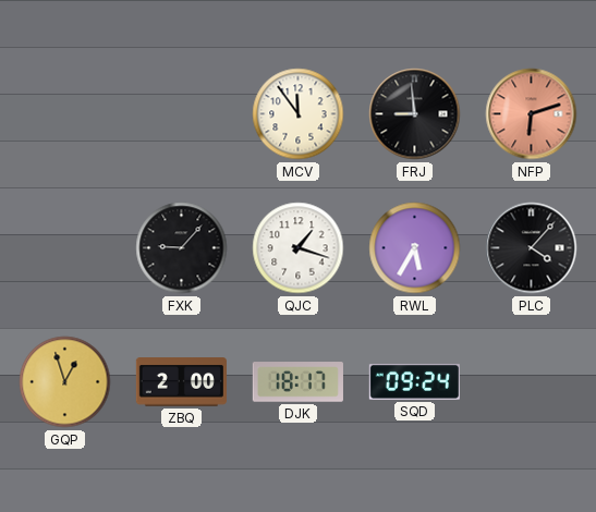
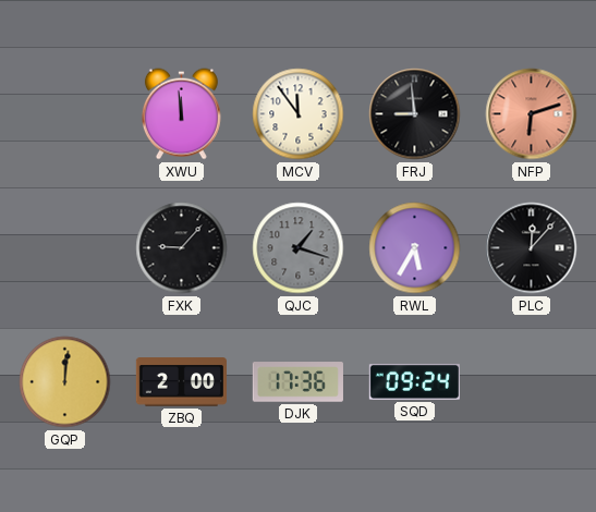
XWU: none -> 11:59
QJC dial: white -> grey
PLC: 4:07 -> 12:07
GQP: 12:57 -> 12:01
DJK: 18:17 -> 17:36
